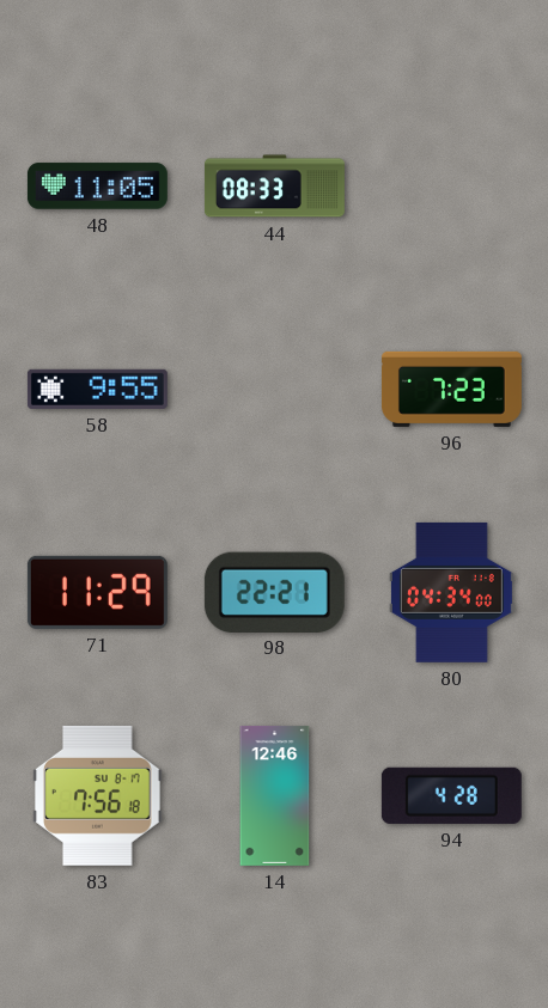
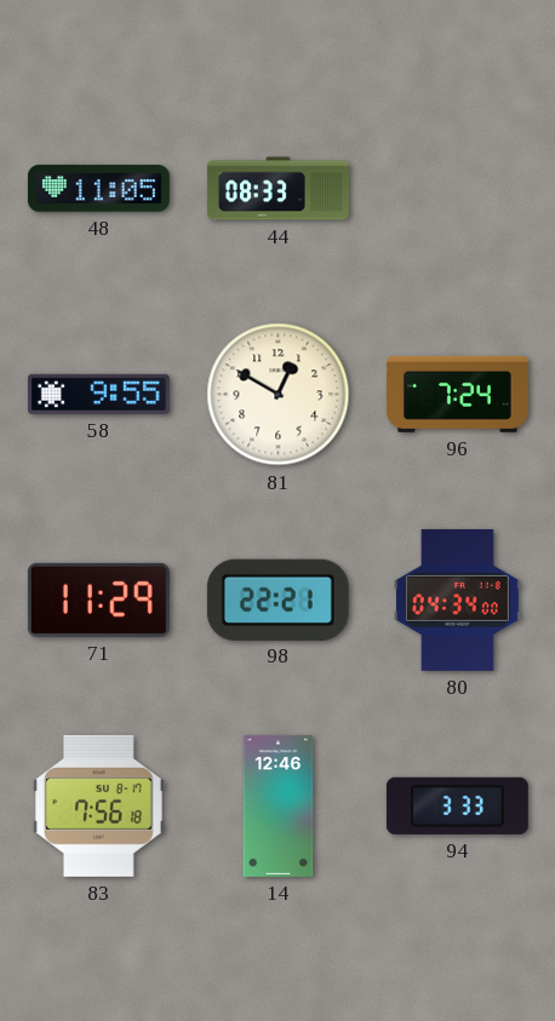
81: none -> 12:50
96: 7:23 -> 7:24
94: 4:28 -> 3:33
